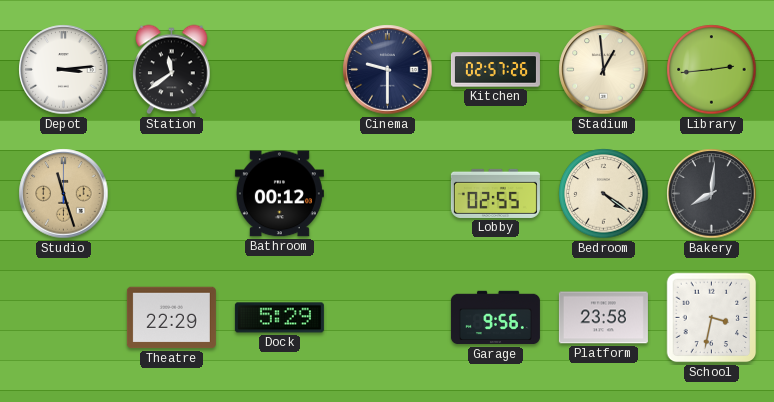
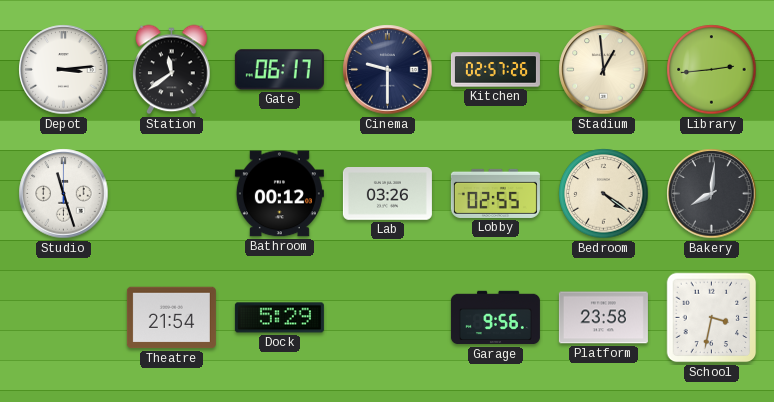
Gate: none -> 06:17
Studio dial: champagne -> white
Lab: none -> 03:26
Theatre: 22:29 -> 21:54
